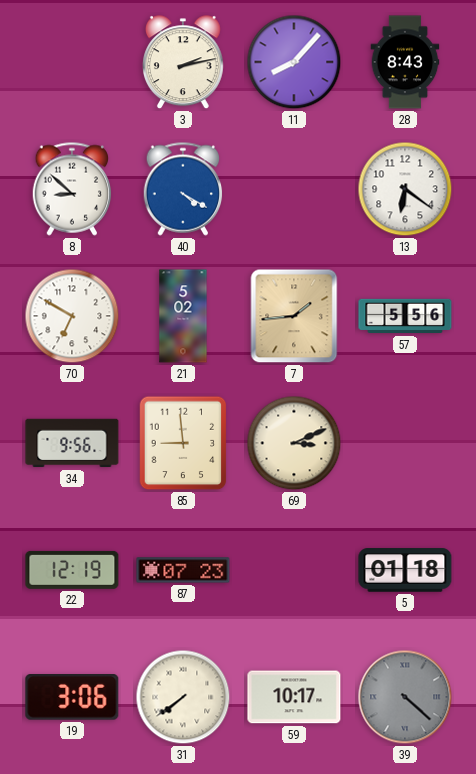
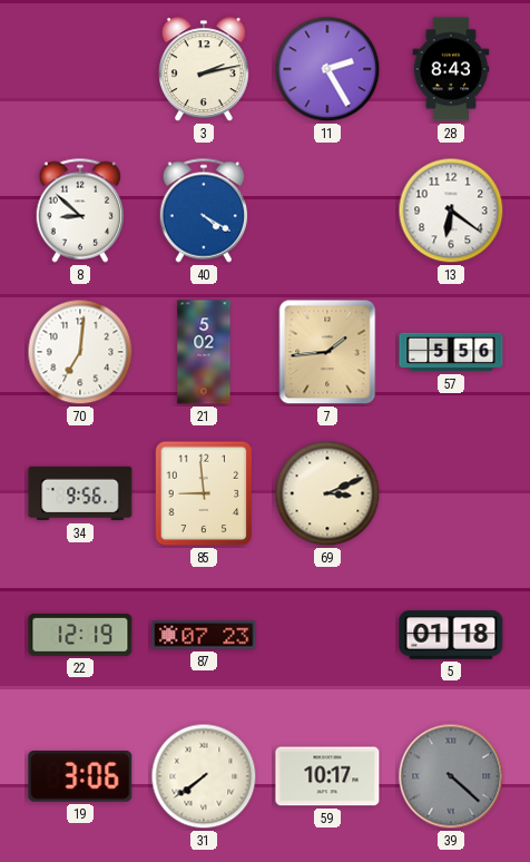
11: 8:07 -> 2:25
70: 6:50 -> 7:01
